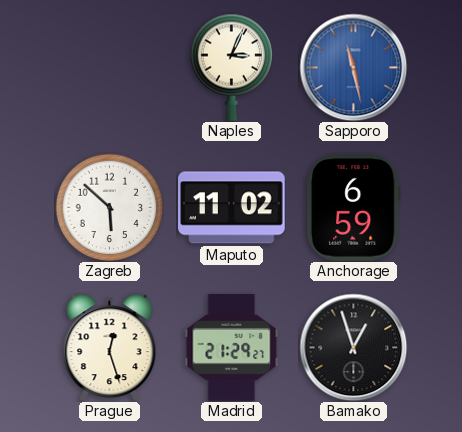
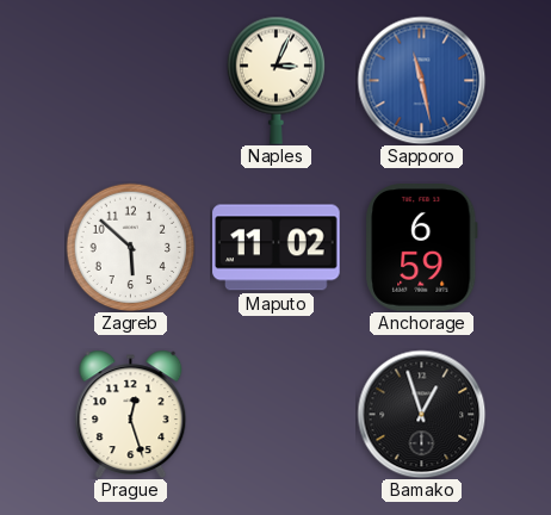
Madrid: 21:29 -> none
